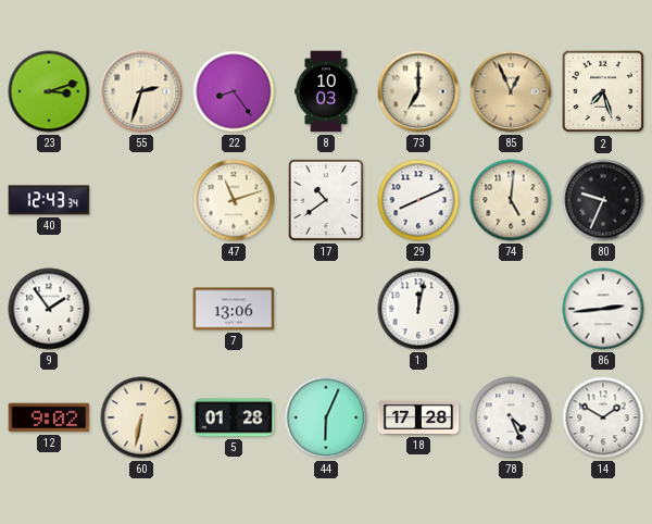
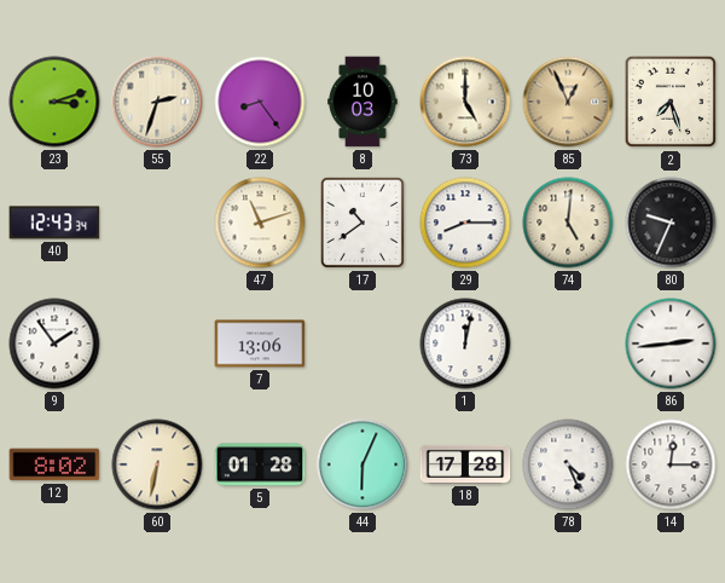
73: 7:00 -> 5:00
29: 8:11 -> 8:15
12: 9:02 -> 8:02
14: 1:50 -> 12:15
